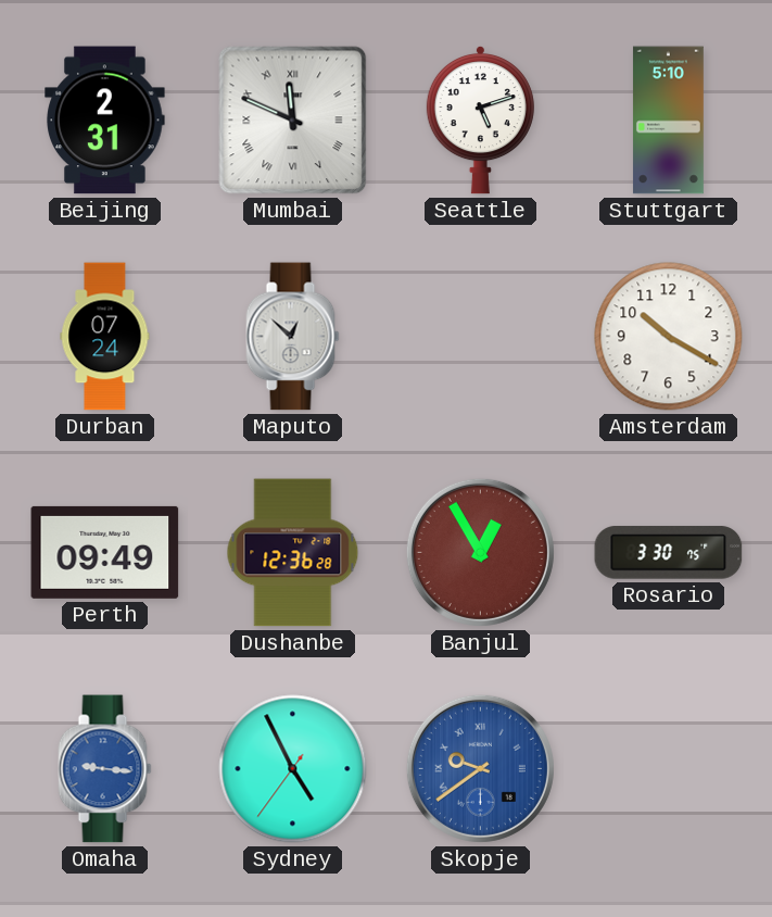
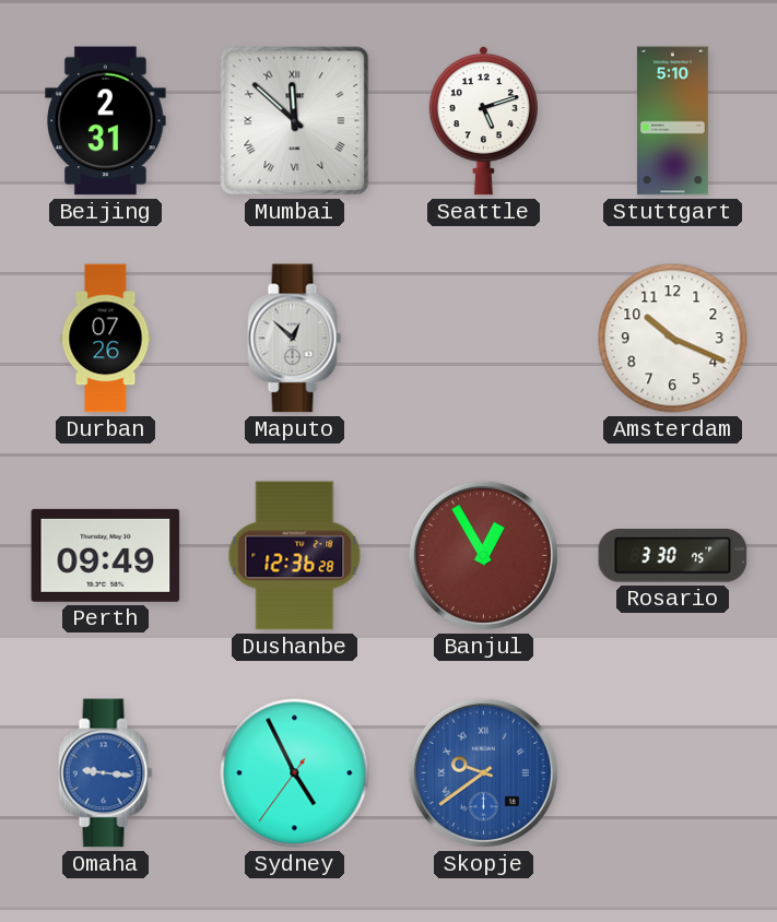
Mumbai: 11:49 -> 11:52
Durban: 07:24 -> 07:26
Amsterdam: 10:20 -> 10:19
